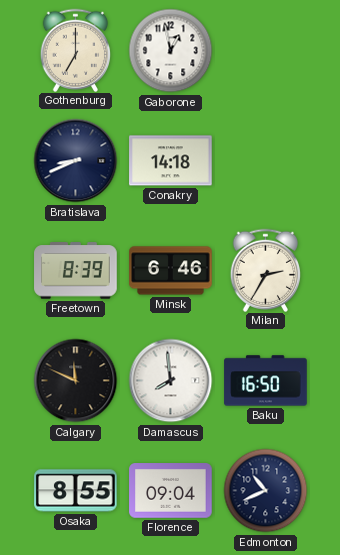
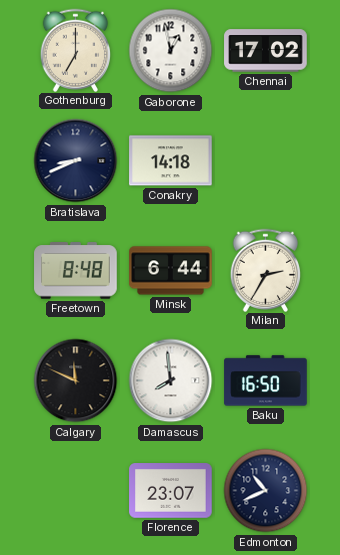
Chennai: none -> 17:02
Freetown: 8:39 -> 8:48
Minsk: 6:46 -> 6:44
Osaka: 8:55 -> none
Florence: 09:04 -> 23:07
